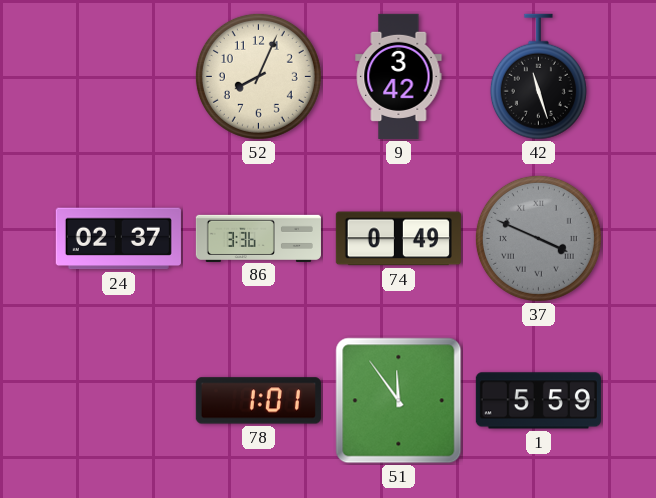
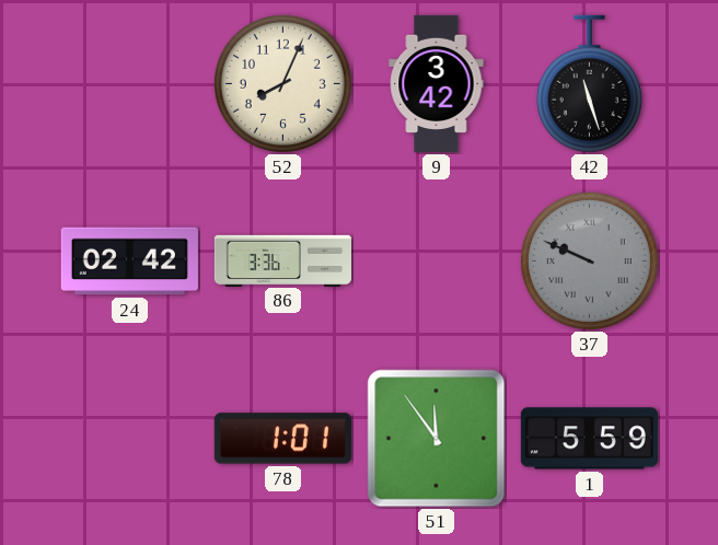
24: 02:37 -> 02:42
74: 0:49 -> none
37: 3:49 -> 9:49
